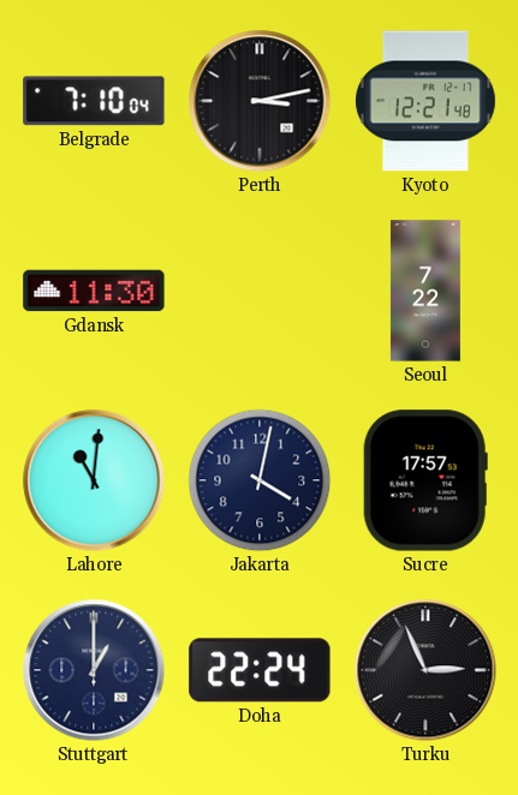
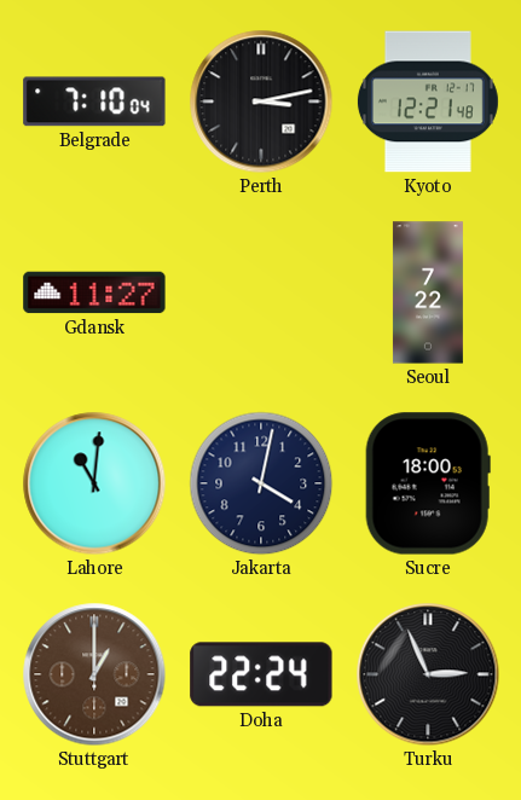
Gdansk: 11:30 -> 11:27
Sucre: 17:57 -> 18:00
Stuttgart dial: navy -> brown
